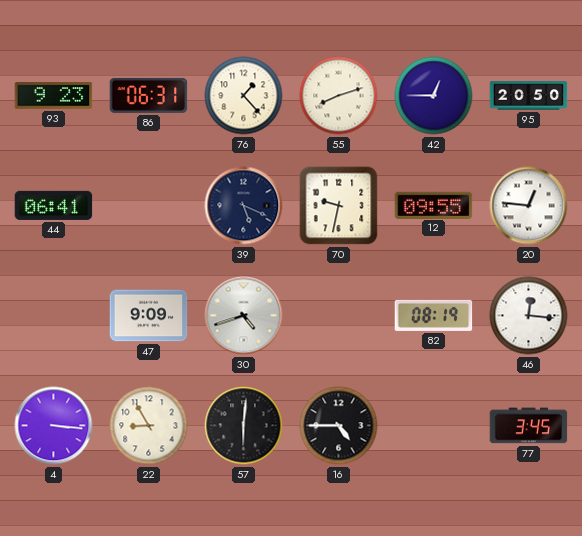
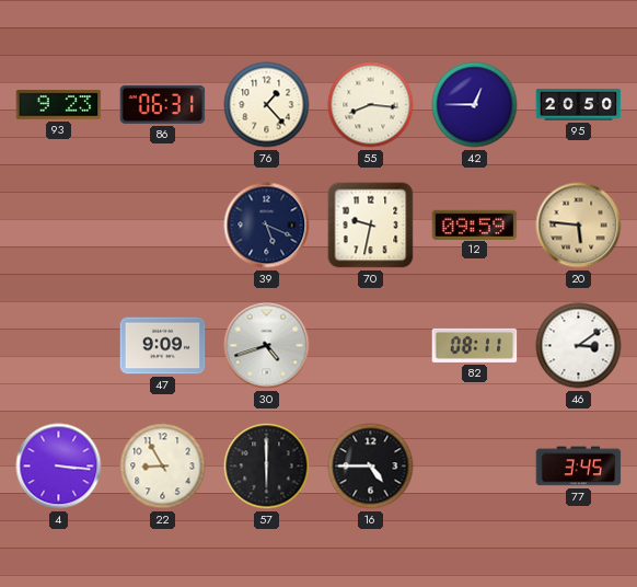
55: 8:12 -> 8:16
44: 06:41 -> none
12: 09:55 -> 09:59
20: 12:46 -> 5:46
20 dial: white -> champagne
82: 08:19 -> 08:11
46: 12:16 -> 3:09
57: 6:01 -> 6:00
